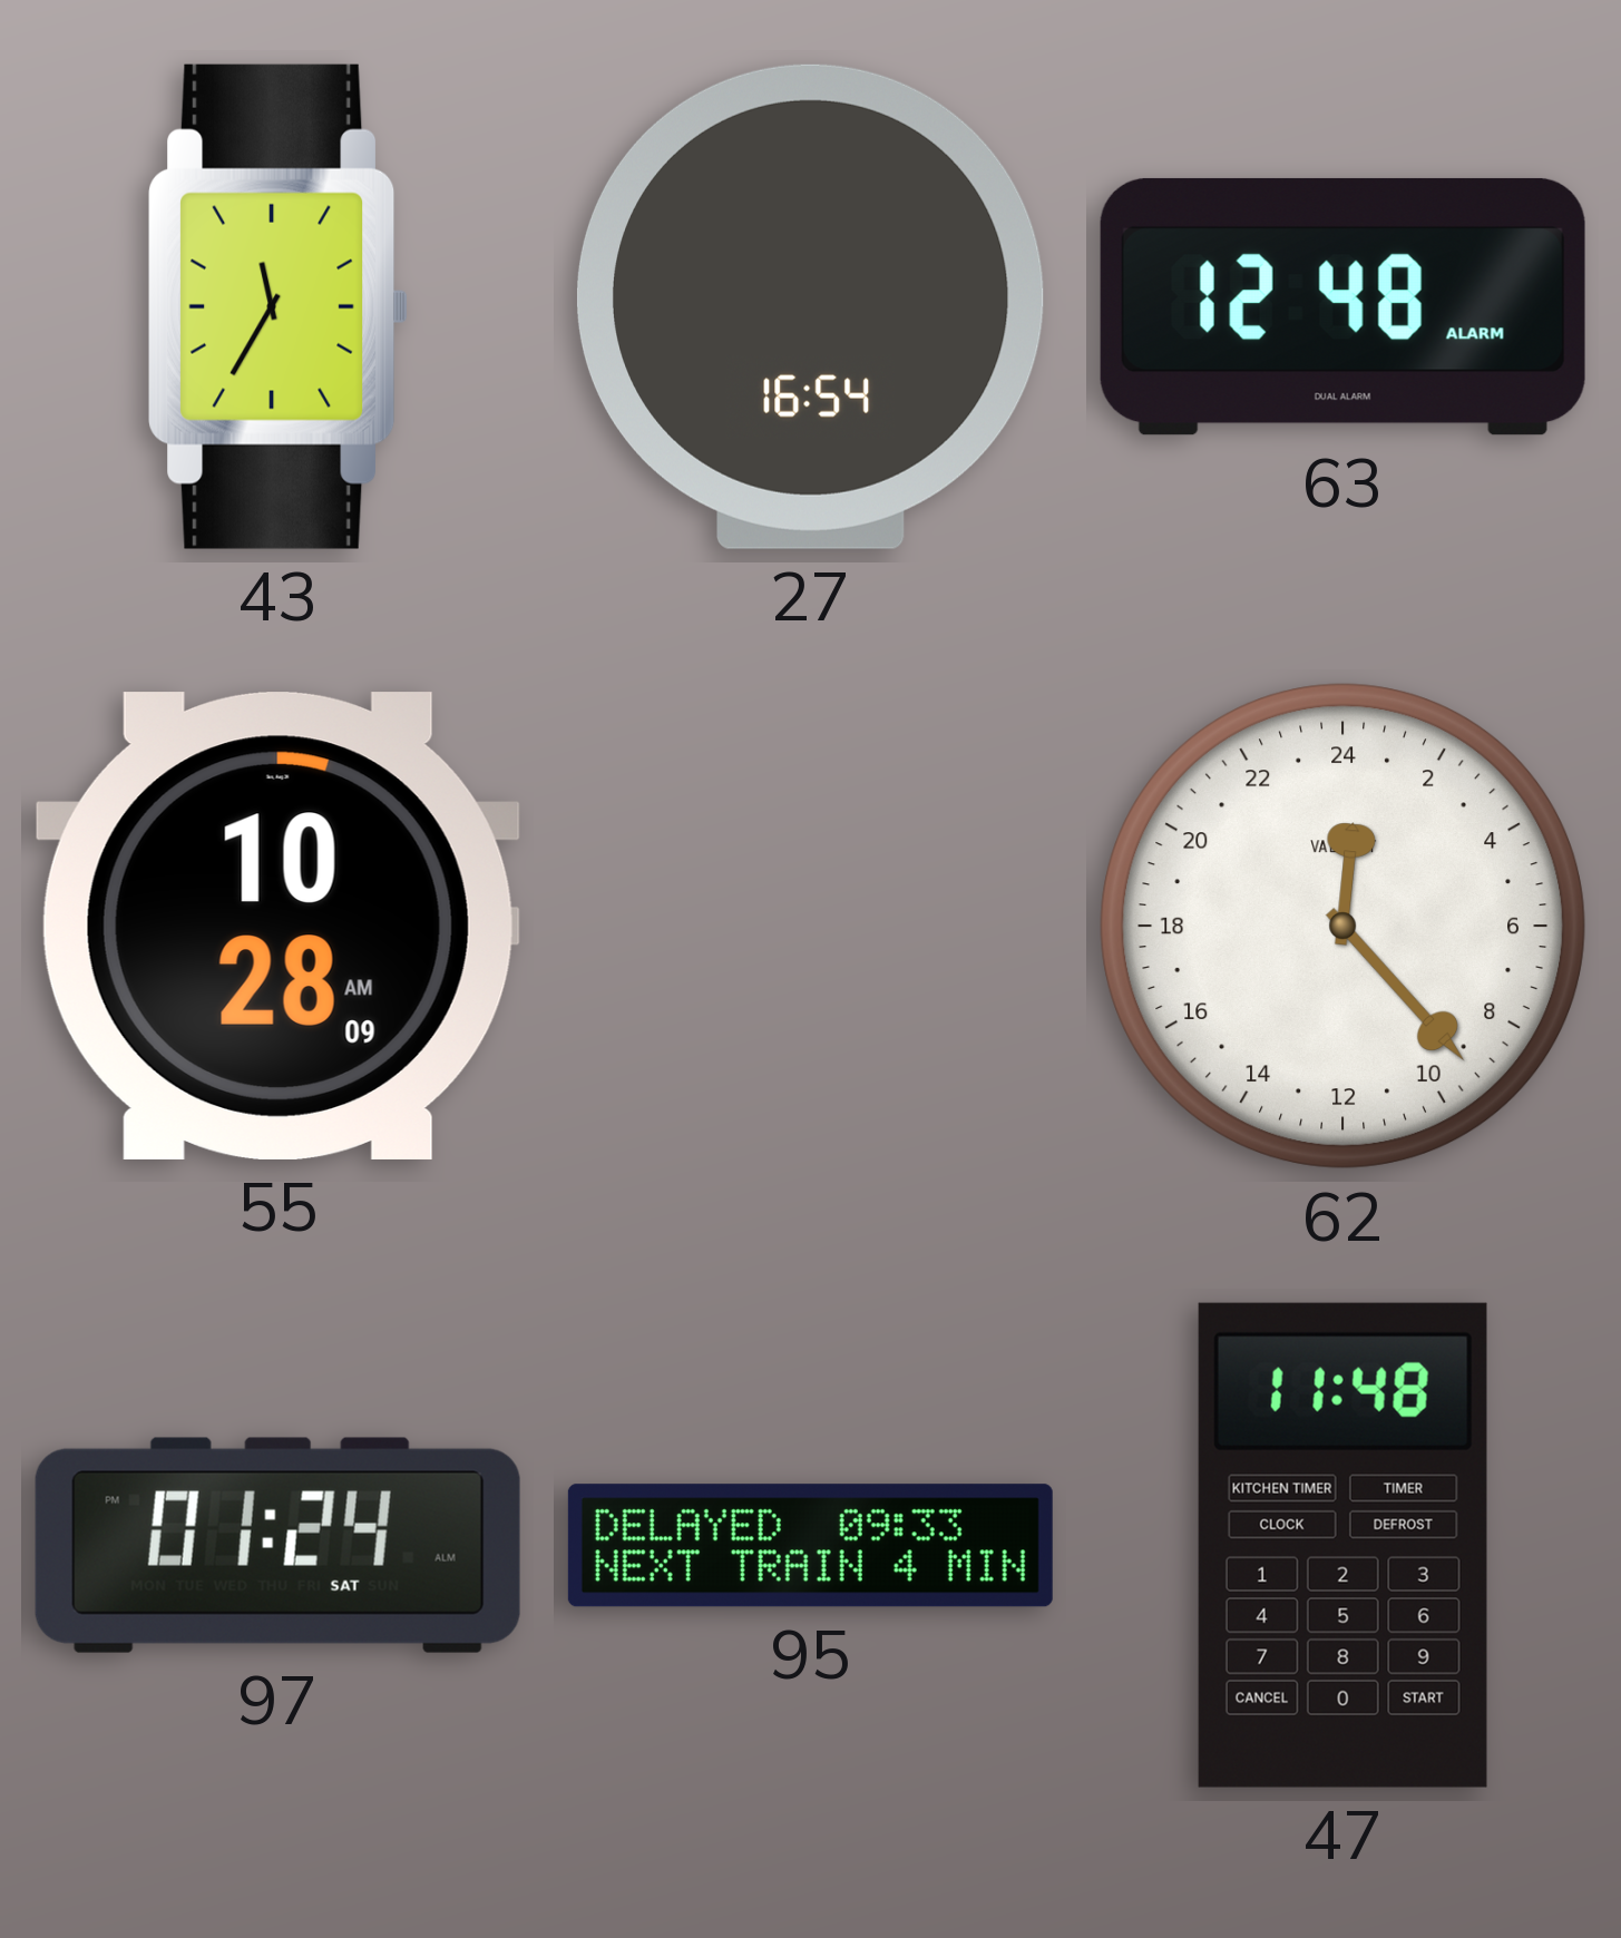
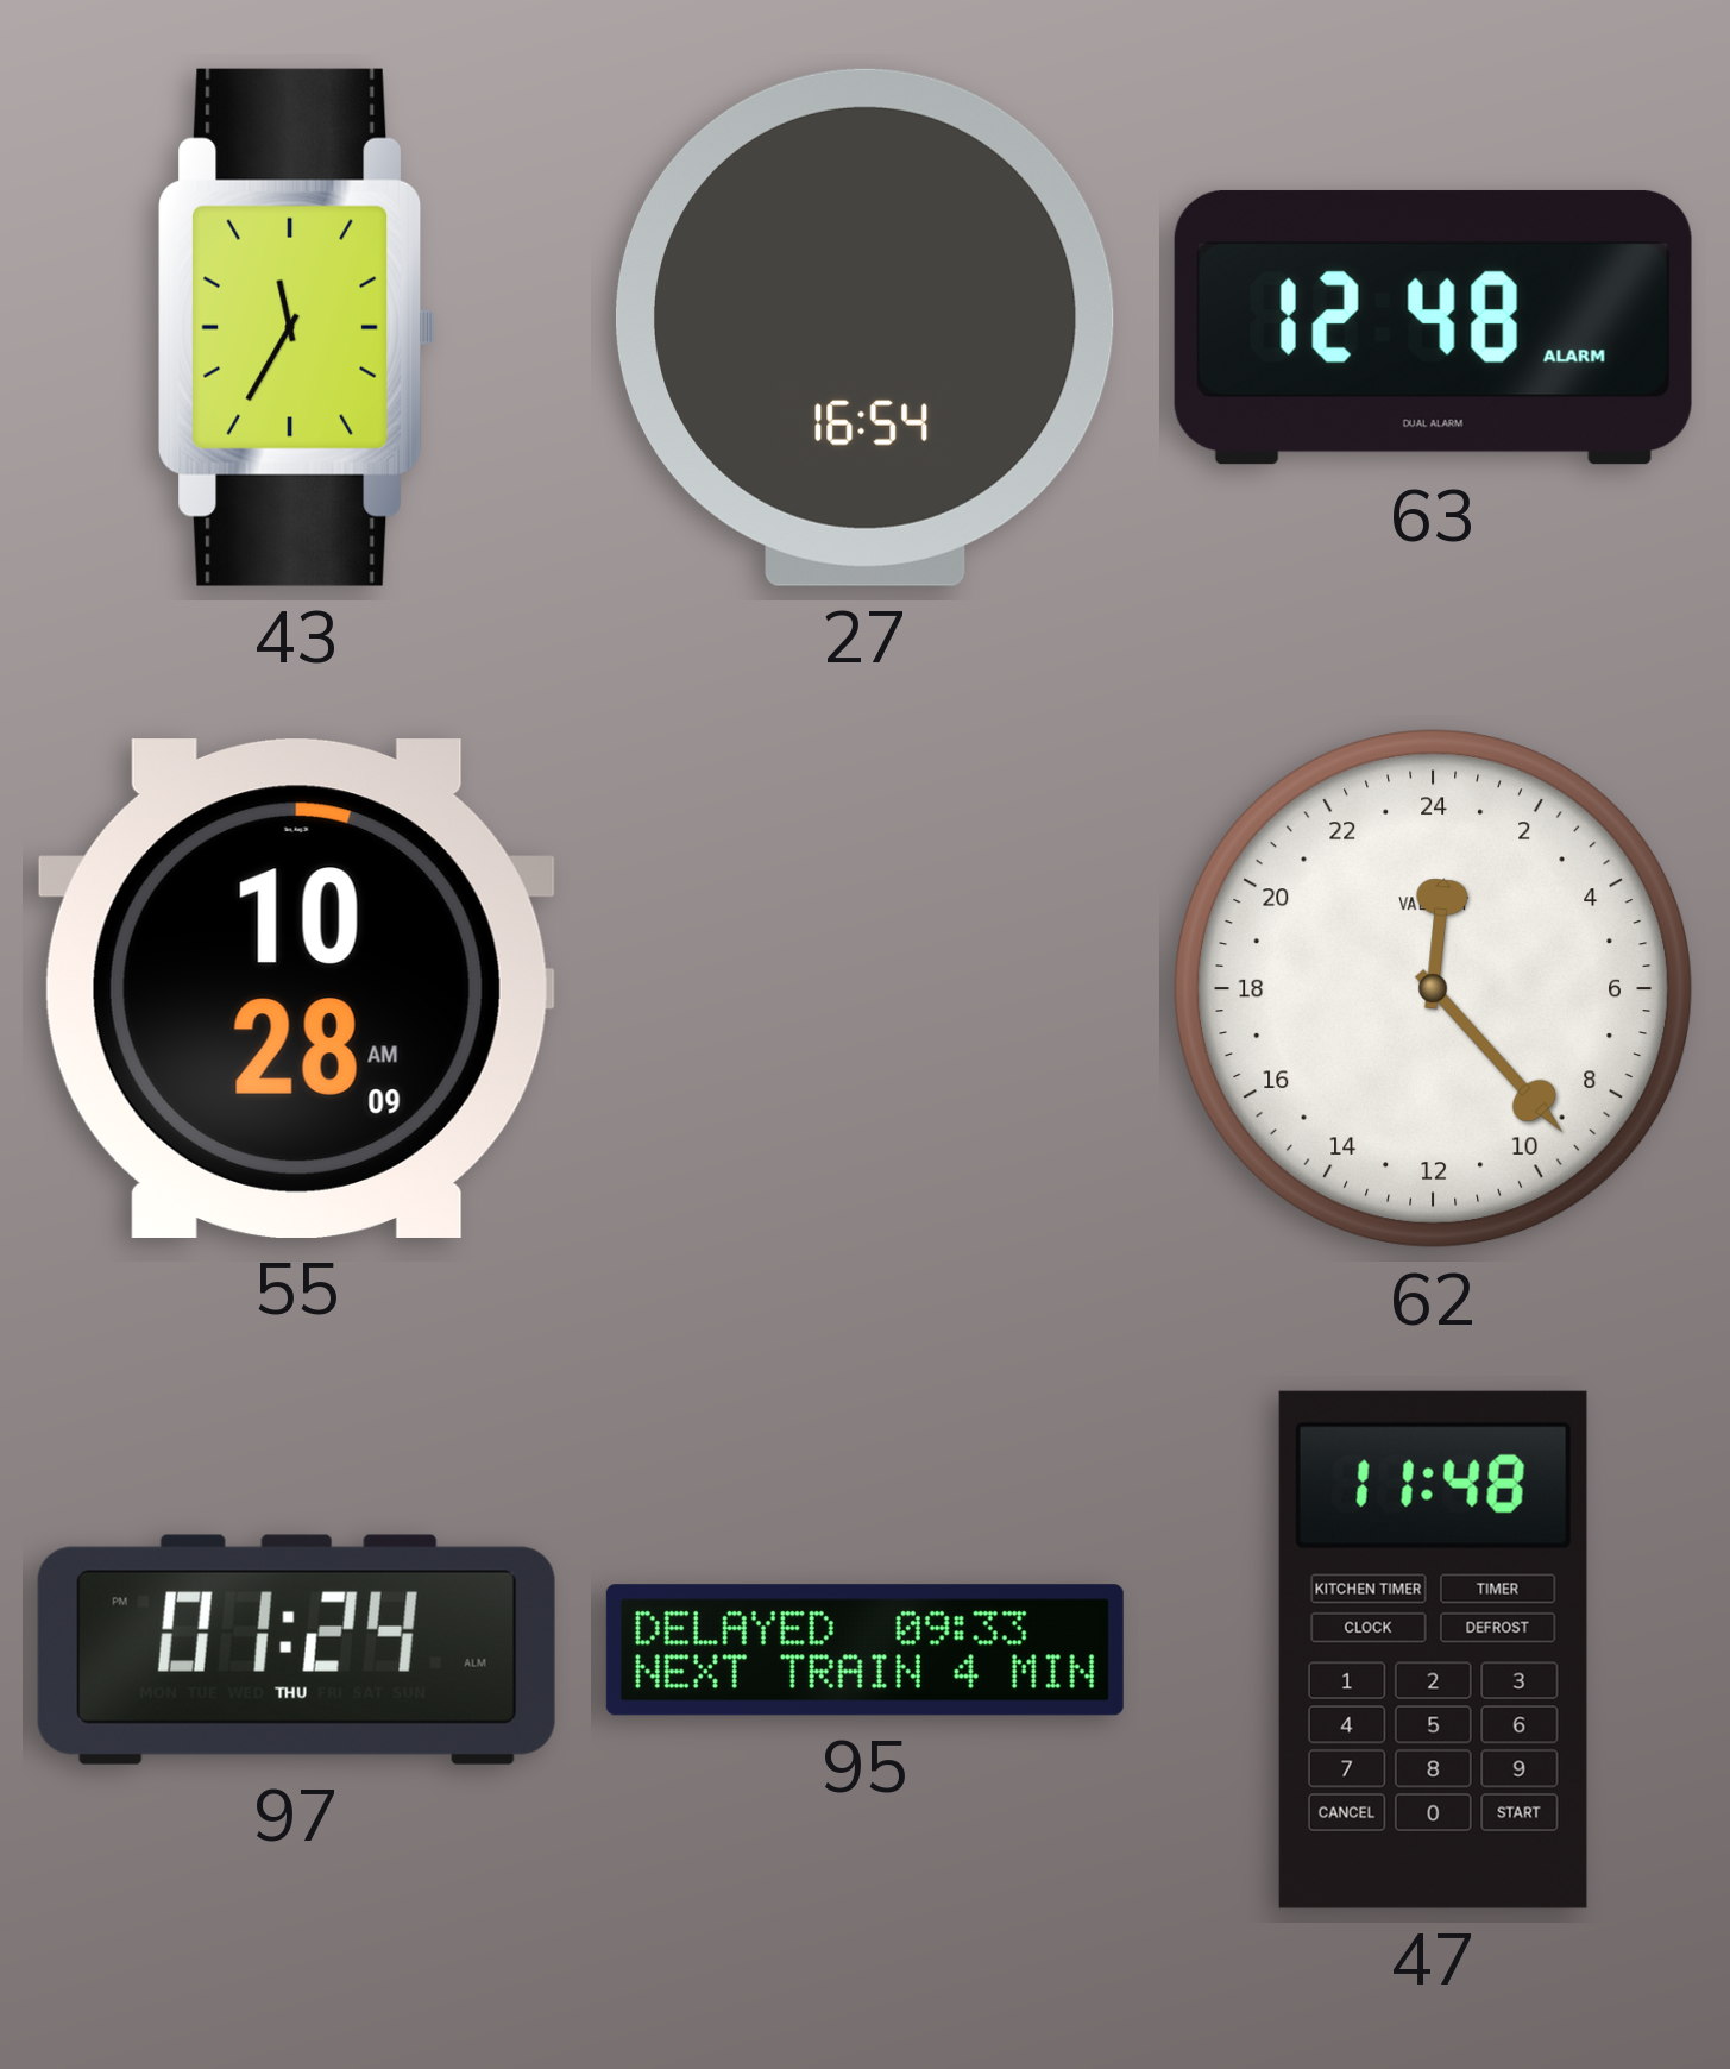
97 date: SAT -> THU
